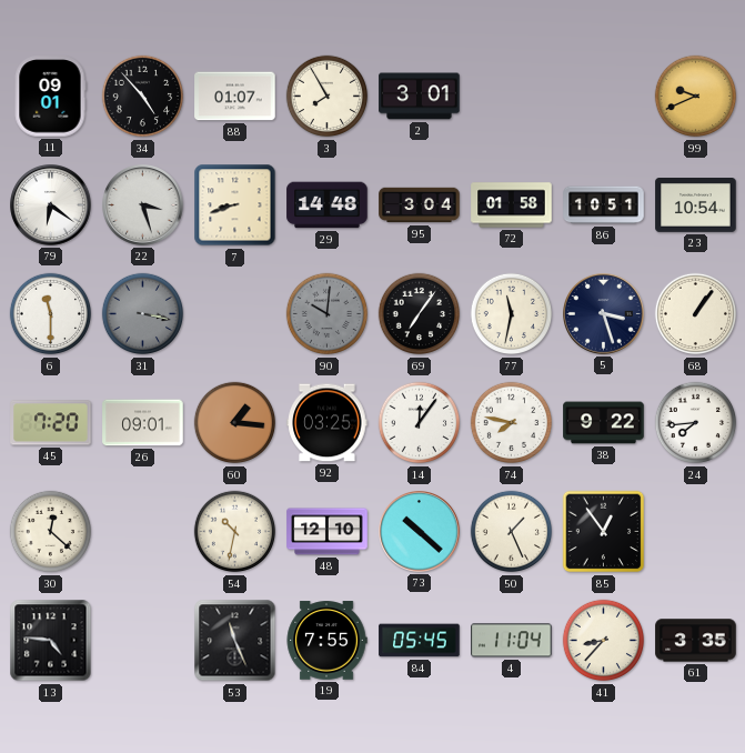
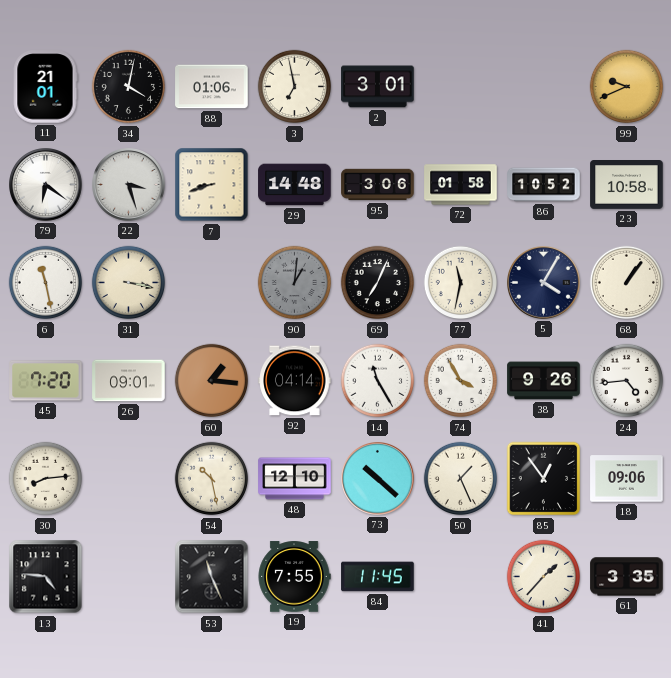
11: 09:01 -> 21:01
34: 4:53 -> 4:02
88: 01:07 -> 01:06
3: 7:55 -> 6:58
95: 3:04 -> 3:06
86: 10:51 -> 10:52
23: 10:54 -> 10:58
6: 11:30 -> 11:28
31 dial: grey -> cream
90: 10:01 -> 1:01
69: 7:06 -> 7:04
5: 3:27 -> 4:05
92: 03:25 -> 04:14
14: 12:06 -> 11:25
74: 7:47 -> 3:55
38: 9:22 -> 9:26
24: 7:44 -> 4:44
30: 12:22 -> 8:14
54: 10:32 -> 10:28
18: none -> 09:06
84: 05:45 -> 11:45
4: 11:04 -> none
41: 8:37 -> 1:37
